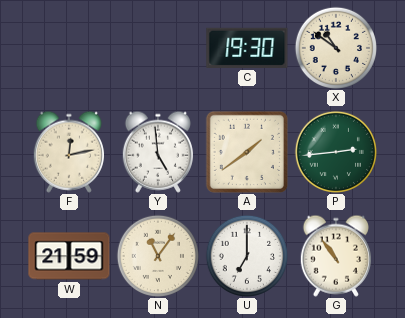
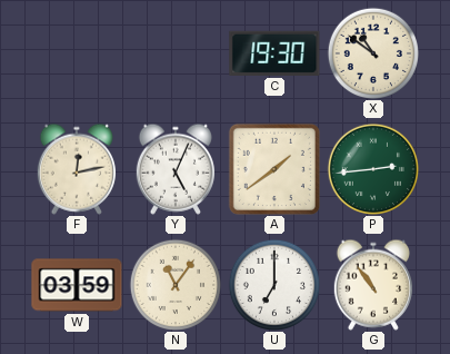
Y: 4:59 -> 5:04
W: 21:59 -> 03:59
